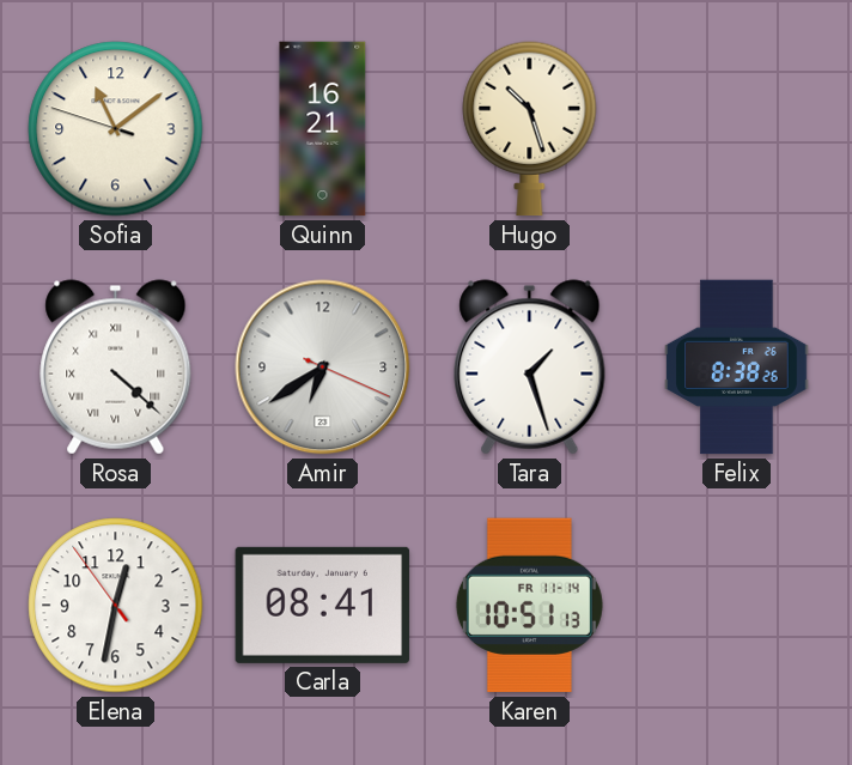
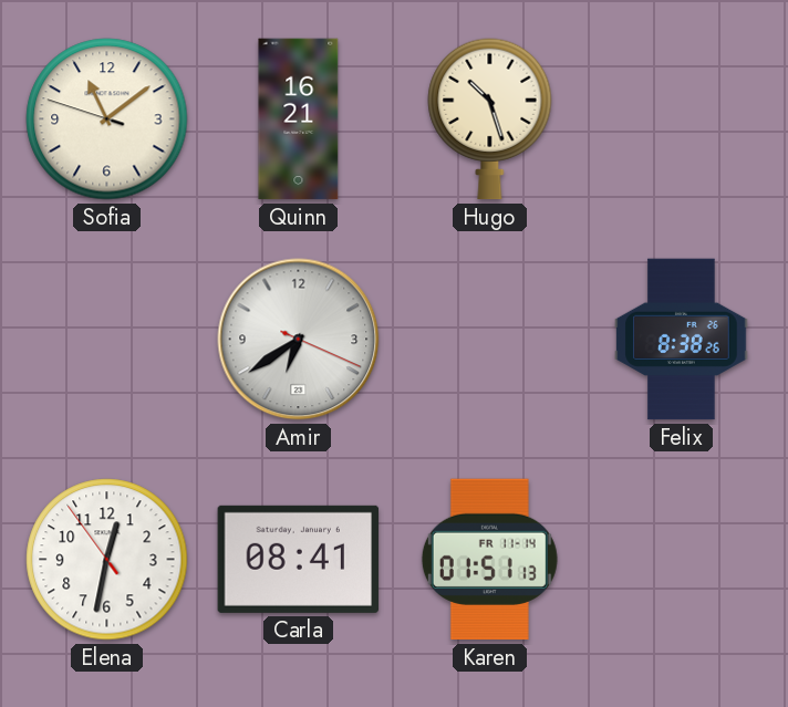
Rosa: 4:22 -> none
Tara: 1:27 -> none
Karen: 10:51 -> 01:51
